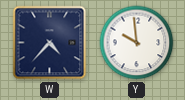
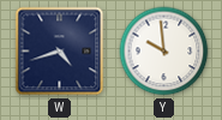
W: 4:37 -> 4:42
